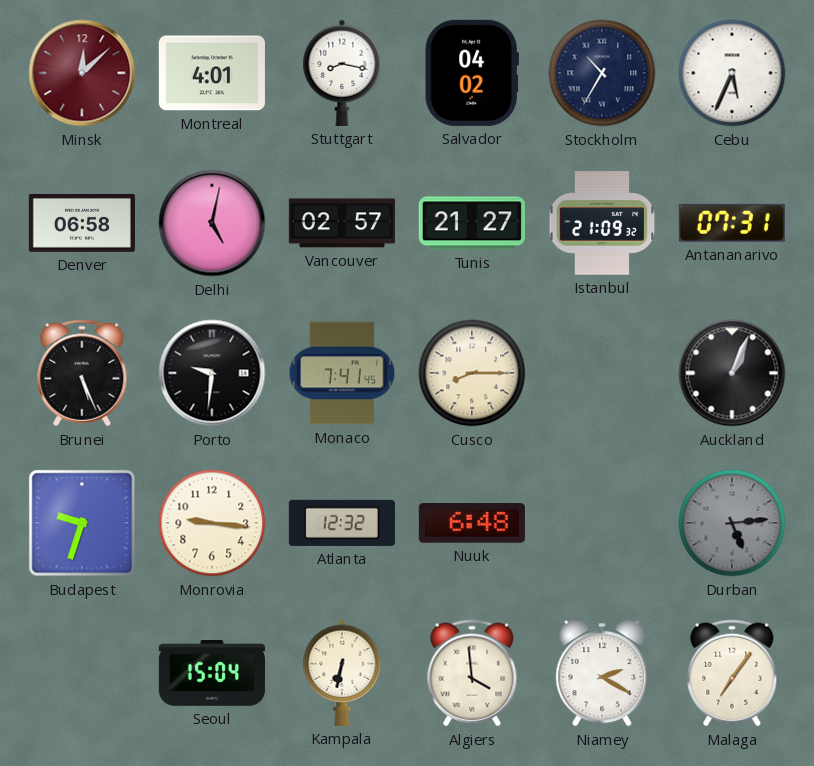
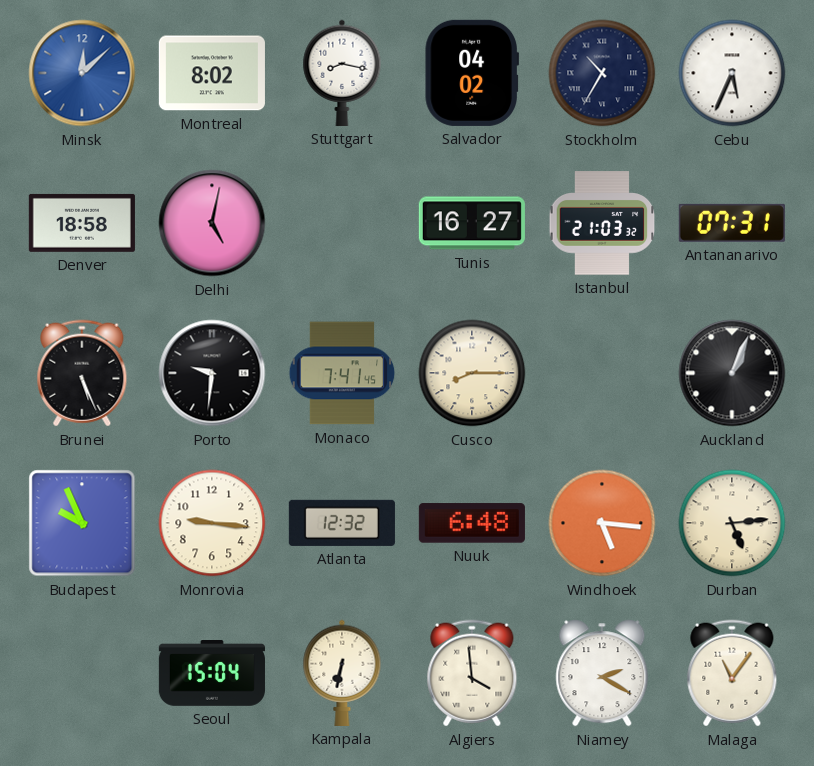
Minsk dial: burgundy -> blue
Montreal: 4:01 -> 8:02
Denver: 06:58 -> 18:58
Vancouver: 02:57 -> none
Tunis: 21:27 -> 16:27
Istanbul: 21:09 -> 21:03
Budapest: 9:33 -> 9:56
Windhoek: none -> 5:16
Durban dial: grey -> cream
Malaga: 7:06 -> 11:06
